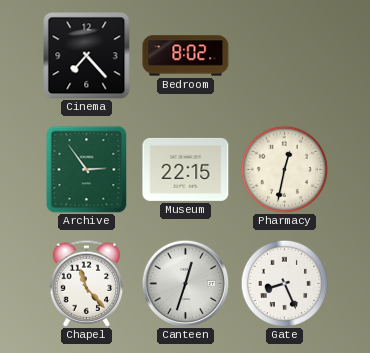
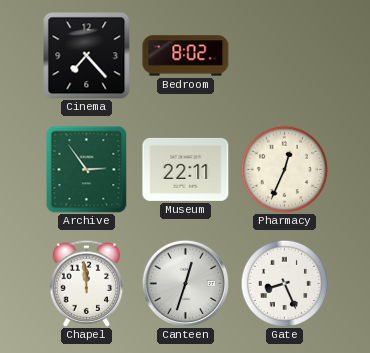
Museum: 22:15 -> 22:11
Pharmacy: 12:32 -> 12:34
Chapel: 11:23 -> 11:59
